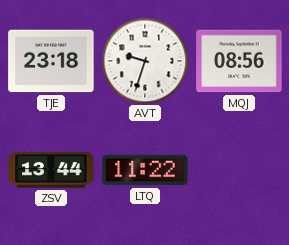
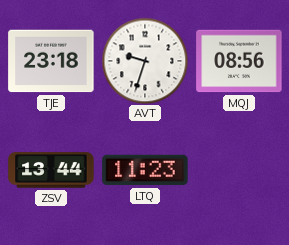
LTQ: 11:22 -> 11:23
